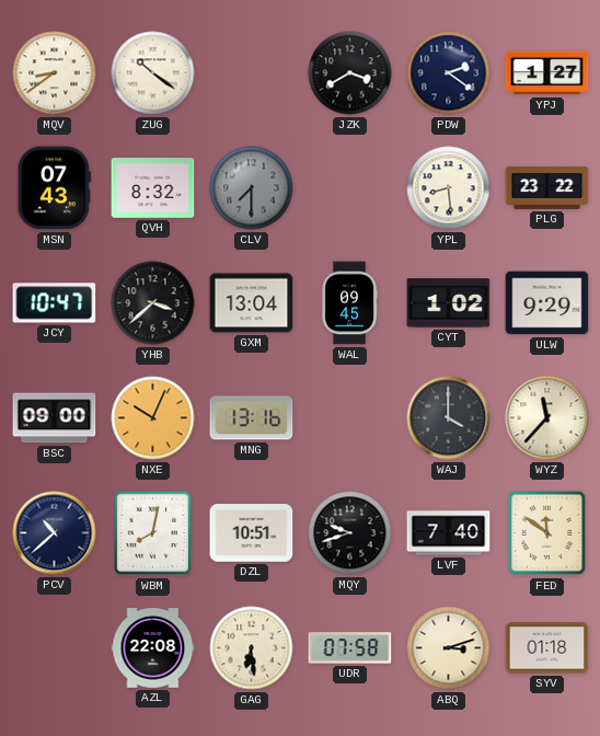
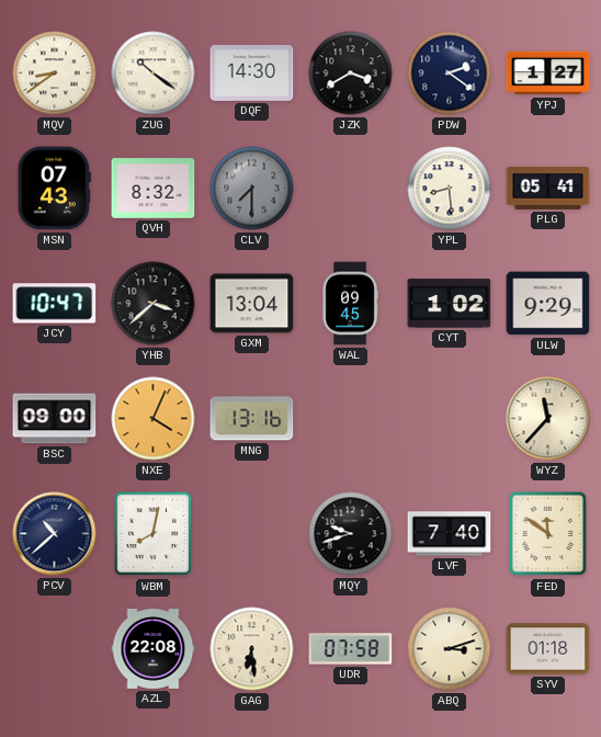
DQF: none -> 14:30
PLG: 23:22 -> 05:41
NXE: 10:04 -> 4:04
WAJ: 4:00 -> none
DZL: 10:51 -> none
